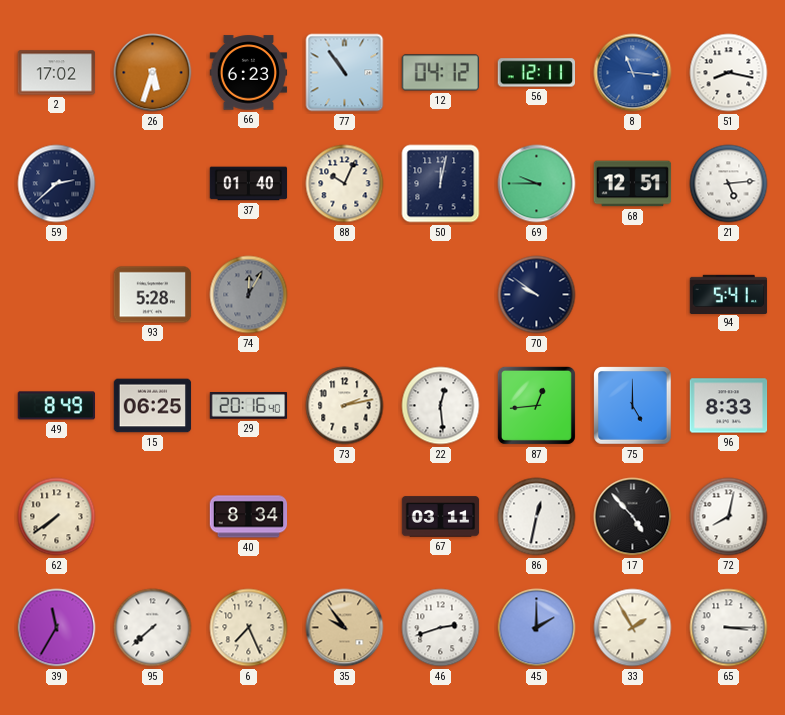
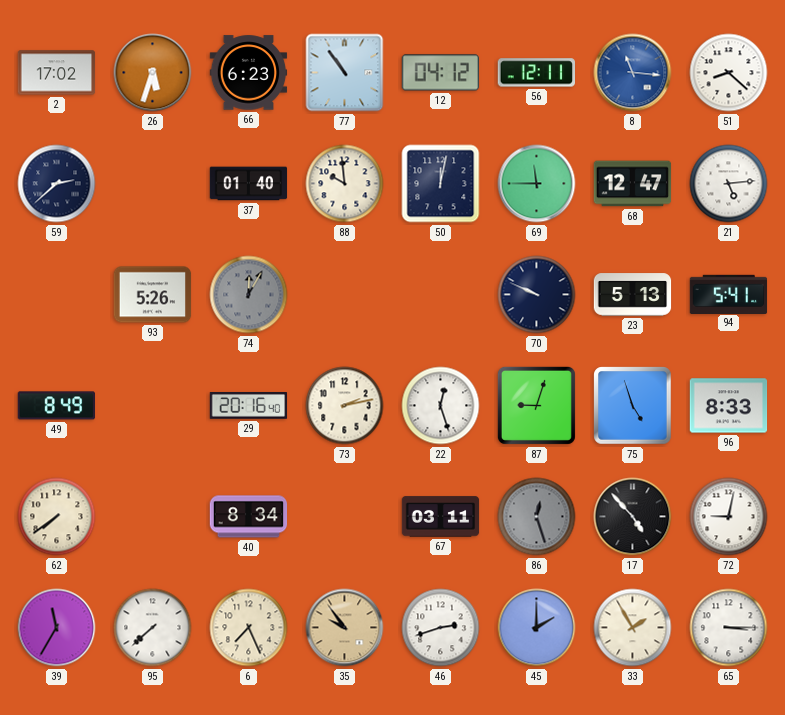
51: 8:17 -> 8:22
88: 10:04 -> 9:59
69: 9:45 -> 11:45
68: 12:51 -> 12:47
93: 5:28 -> 5:26
70: 9:51 -> 9:49
23: none -> 5:13
15: 06:25 -> none
22: 12:29 -> 12:27
87: 12:44 -> 9:03
75: 5:00 -> 4:57
86: 12:32 -> 12:27
86 dial: white -> grey
72: 8:02 -> 9:02
